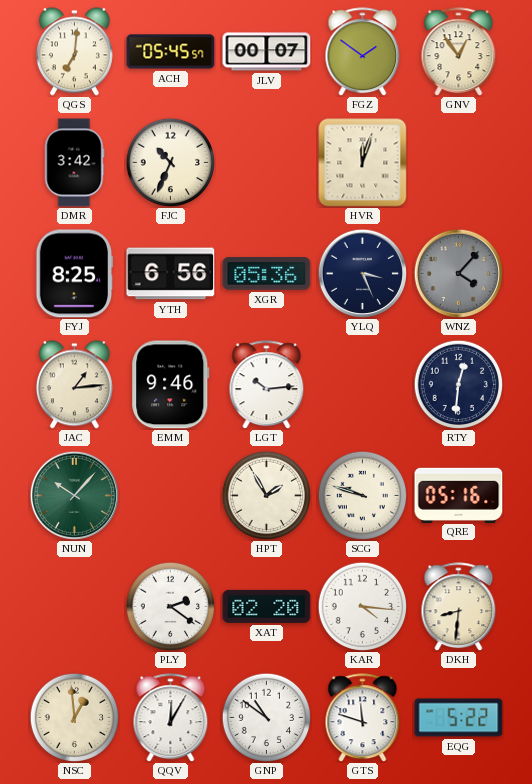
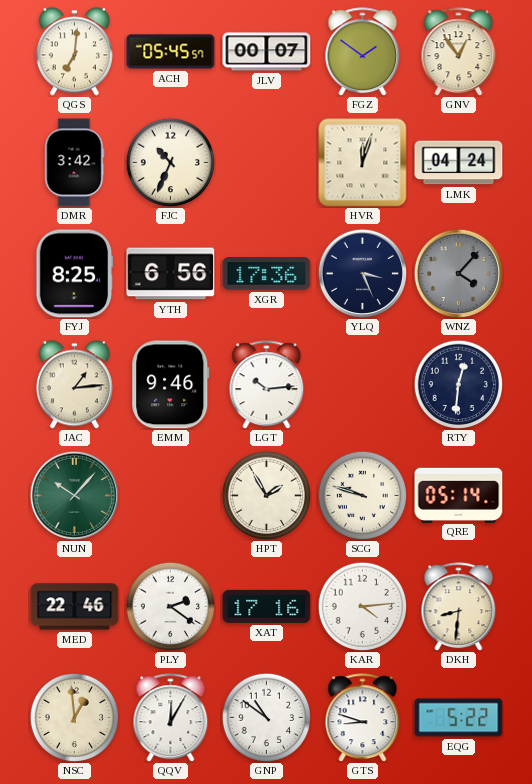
LMK: none -> 04:24
XGR: 05:36 -> 17:36
QRE: 05:16 -> 05:14
MED: none -> 22:46
XAT: 02:20 -> 17:16
KAR: 4:16 -> 4:14
GTS: 11:48 -> 8:48
